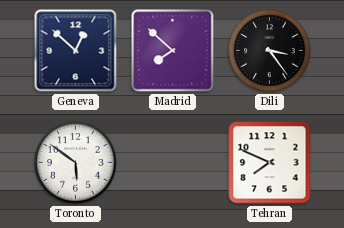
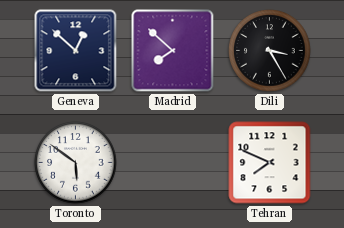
Dili: 3:24 -> 3:25
